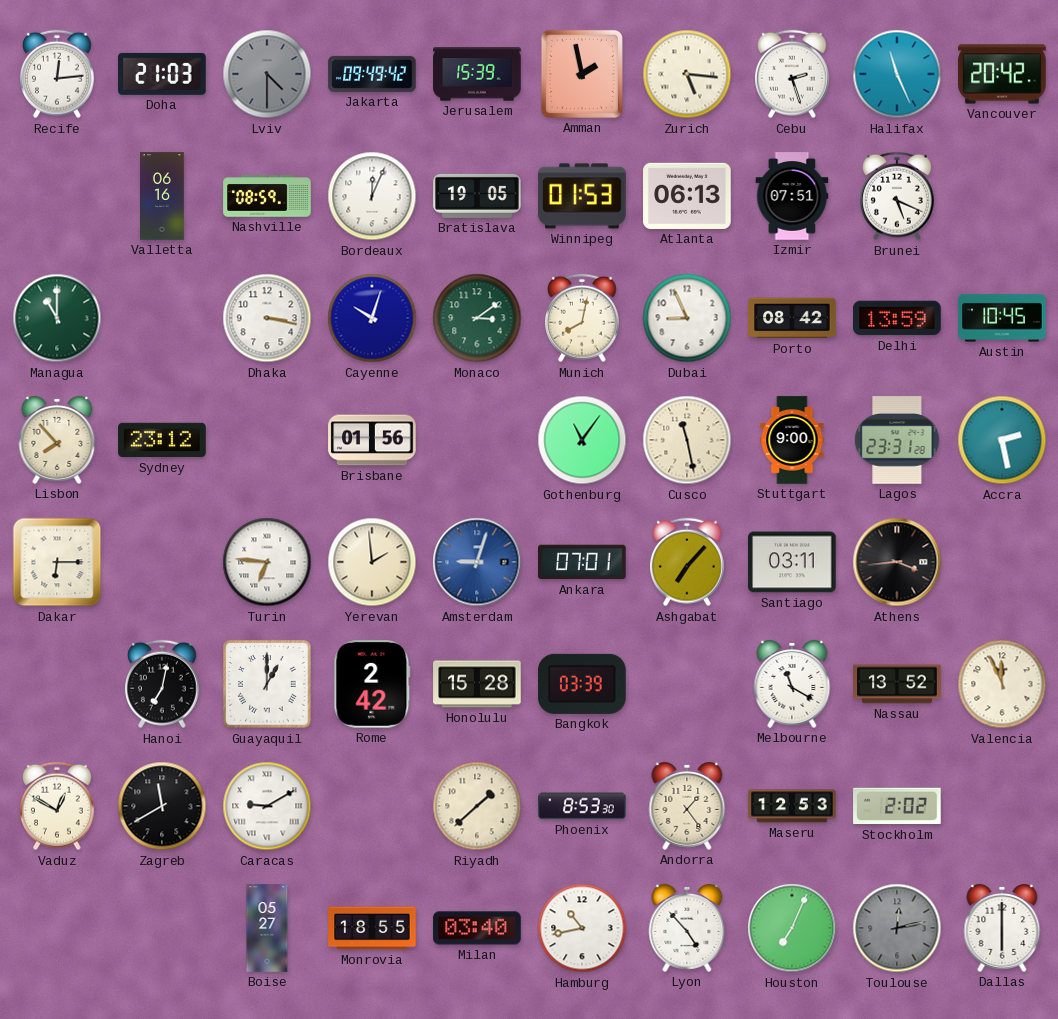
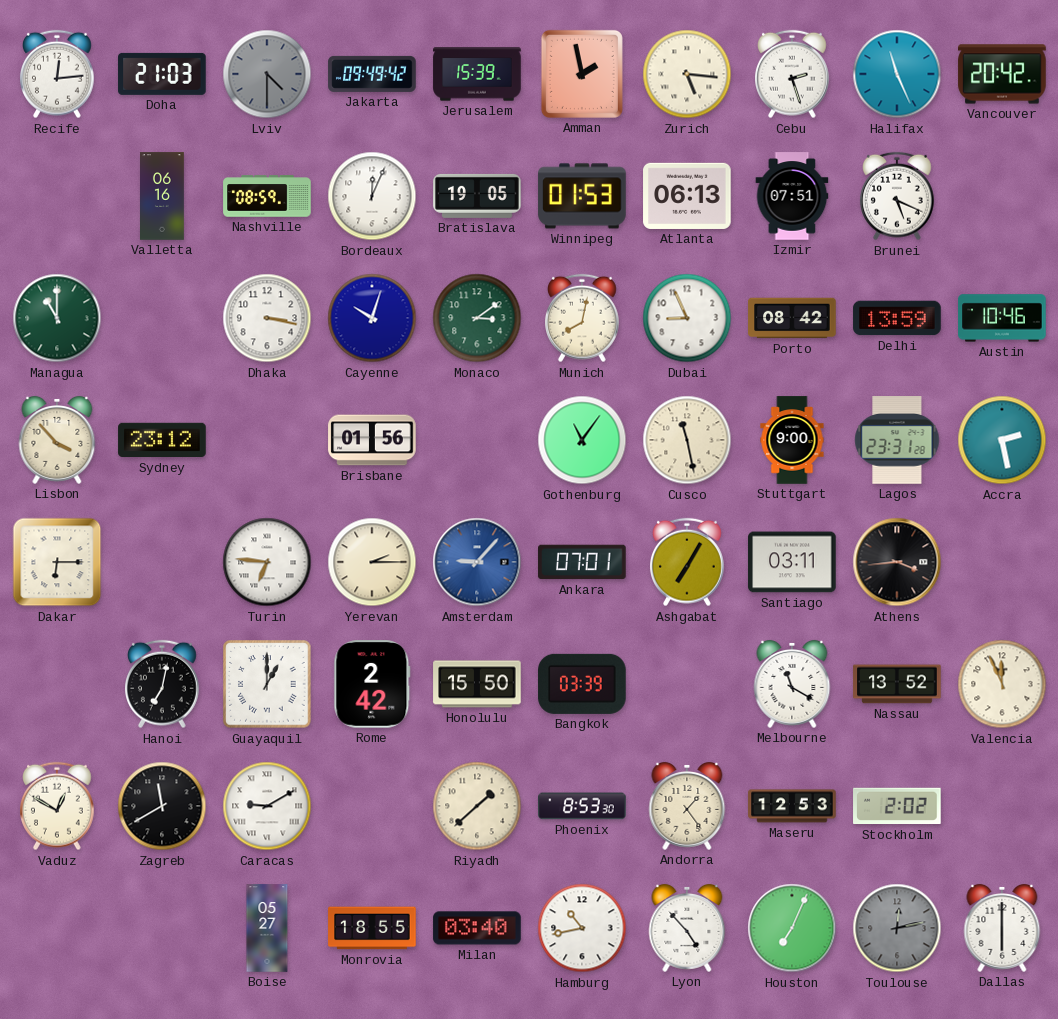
Austin: 10:45 -> 10:46
Lisbon: 7:53 -> 3:53
Yerevan: 1:59 -> 2:15
Amsterdam: 9:03 -> 9:07
Ashgabat: 7:07 -> 7:05
Honolulu: 15:28 -> 15:50
